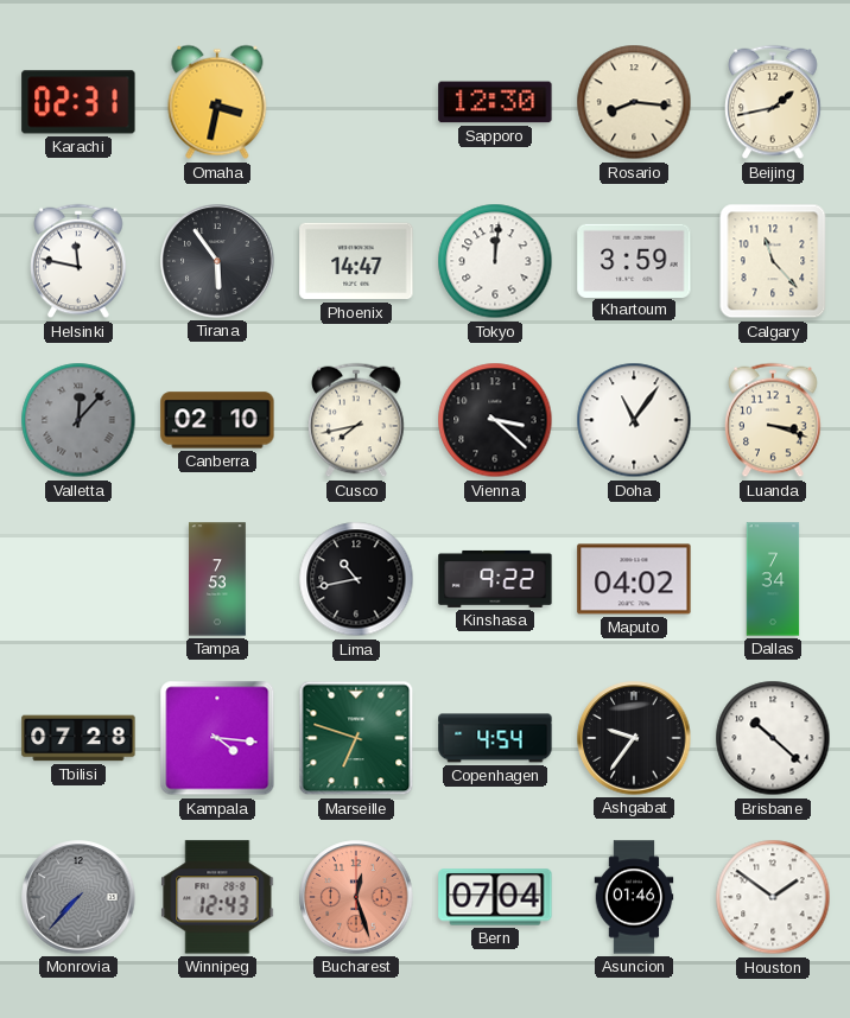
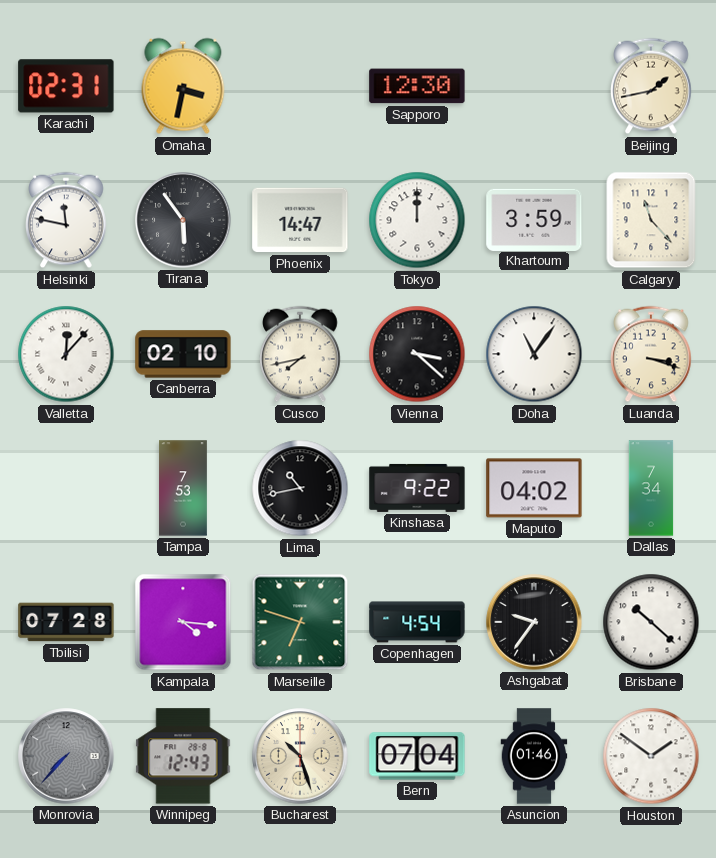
Rosario: 8:16 -> none
Tokyo: 12:01 -> 12:00
Valletta dial: grey -> white
Bucharest: 12:27 -> 10:27
Bucharest dial: salmon -> cream
